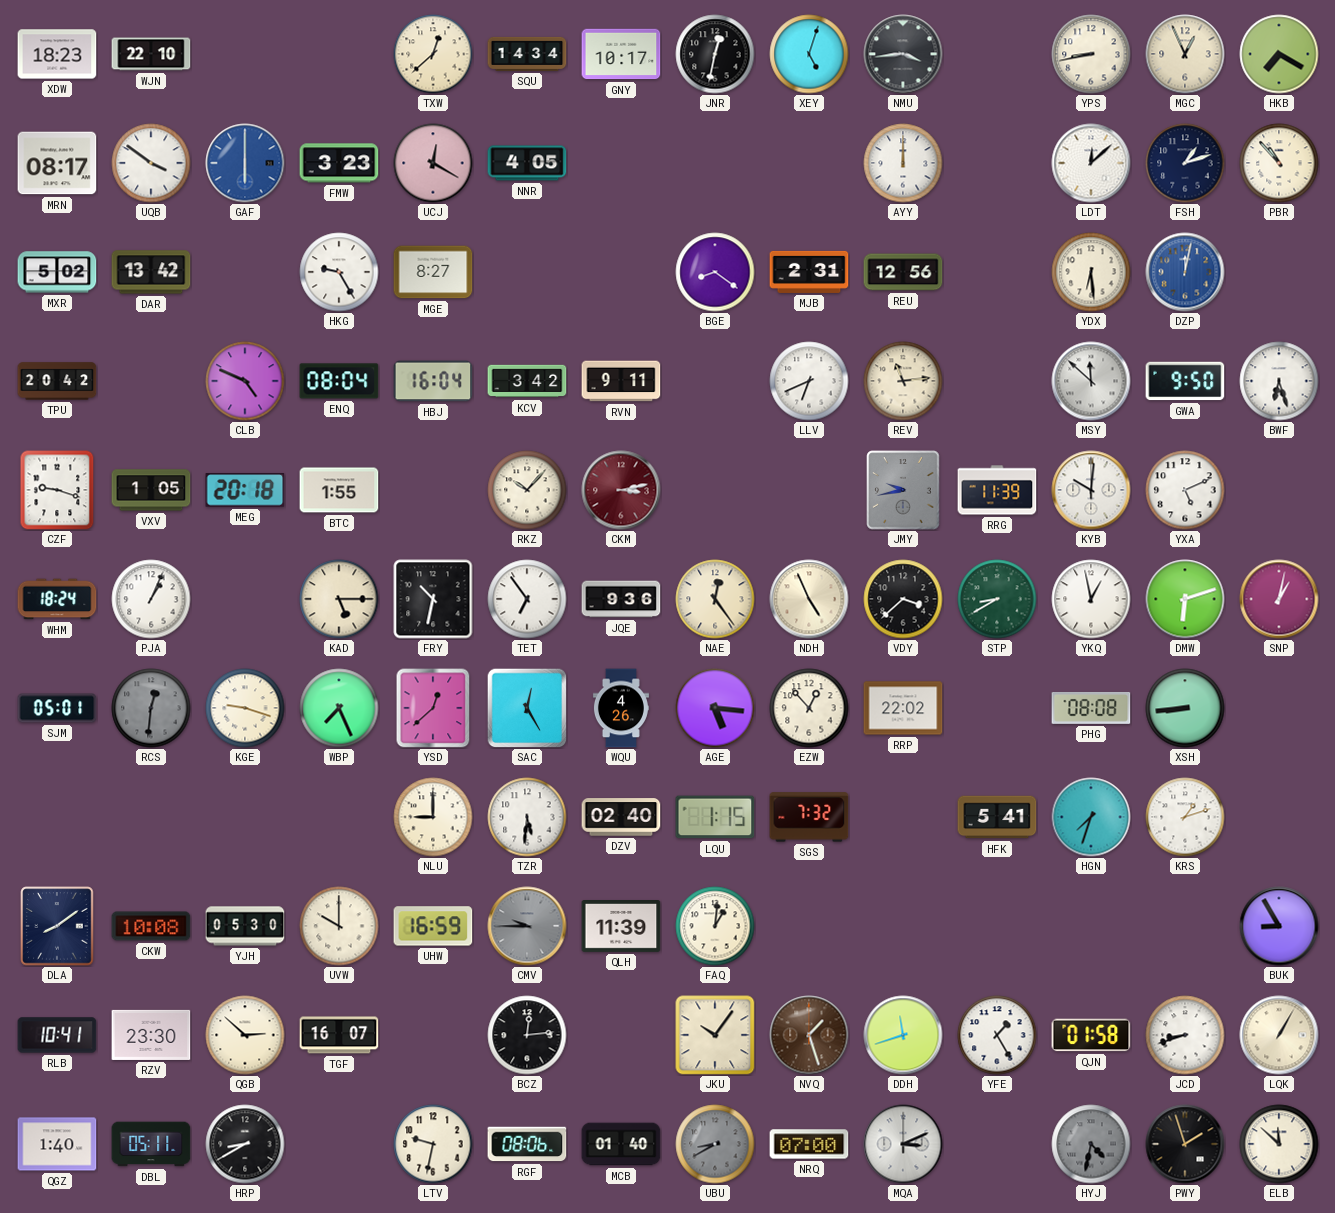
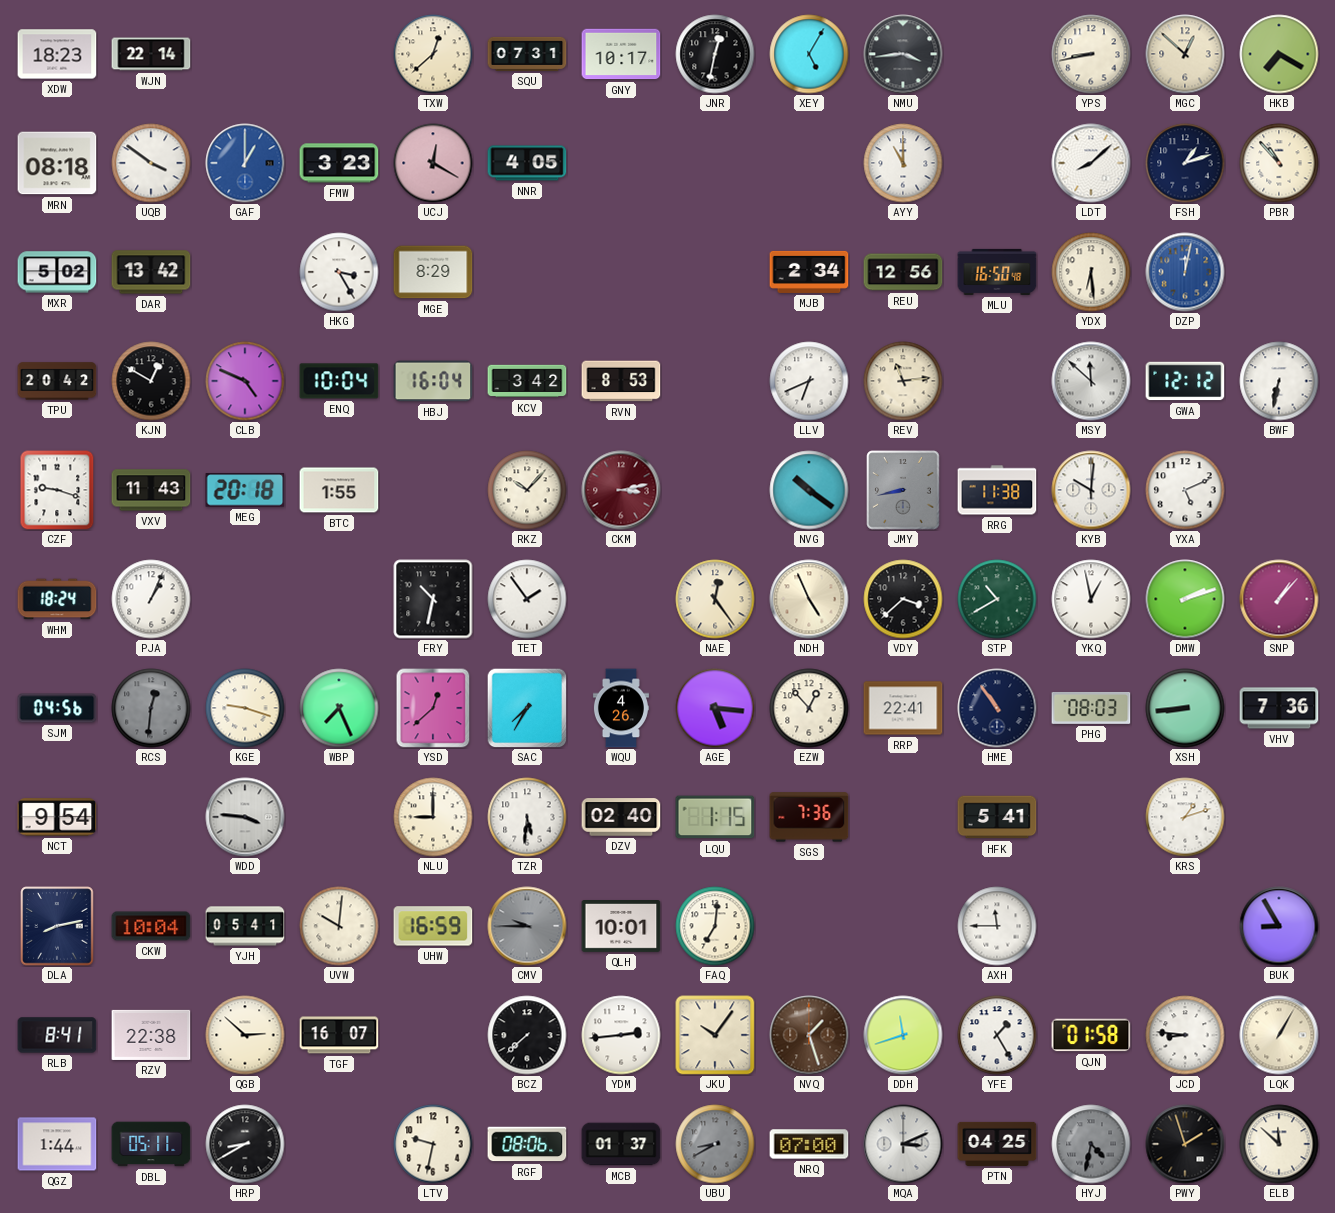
WJN: 22:10 -> 22:14
SQU: 14:34 -> 07:31
XEY: 5:03 -> 5:05
MGC: 12:56 -> 12:52
MRN: 08:17 -> 08:18
GAF: 6:00 -> 1:00
AYY: 12:00 -> 11:00
LDT: 12:08 -> 8:08
HKG: 9:25 -> 3:25
MGE: 8:27 -> 8:29
BGE: 8:21 -> none
MJB: 2:31 -> 2:34
MLU: none -> 16:50
KJN: none -> 12:50
ENQ: 08:04 -> 10:04
RVN: 9:11 -> 8:53
GWA: 9:50 -> 12:12
BWF: 6:27 -> 6:32
VXV: 1:05 -> 11:43
NVG: none -> 10:21
JMY: 9:43 -> 8:43
RRG: 11:39 -> 11:38
KAD: 5:15 -> none
TET: 6:54 -> 1:54
JQE: 9:36 -> none
STP: 8:40 -> 10:40
DMW: 6:12 -> 2:12
SNP: 1:02 -> 1:07
SJM: 05:01 -> 04:56
SAC: 12:25 -> 7:35
RRP: 22:02 -> 22:41
HME: none -> 10:54
PHG: 08:08 -> 08:03
VHV: none -> 7:36
NCT: none -> 9:54
WDD: none -> 3:46
SGS: 7:32 -> 7:36
HGN: 7:33 -> none
DLA: 8:09 -> 8:13
CKW: 10:08 -> 10:04
YJH: 05:30 -> 05:41
UVW: 10:00 -> 10:01
QLH: 11:39 -> 10:01
FAQ: 1:01 -> 7:01
AXH: none -> 11:45
RLB: 10:41 -> 8:41
RZV: 23:30 -> 22:38
BCZ: 12:14 -> 7:38
YDM: none -> 2:44
JCD: 8:42 -> 8:46
QGZ: 1:40 -> 1:44
MCB: 01:40 -> 01:37
PTN: none -> 04:25
